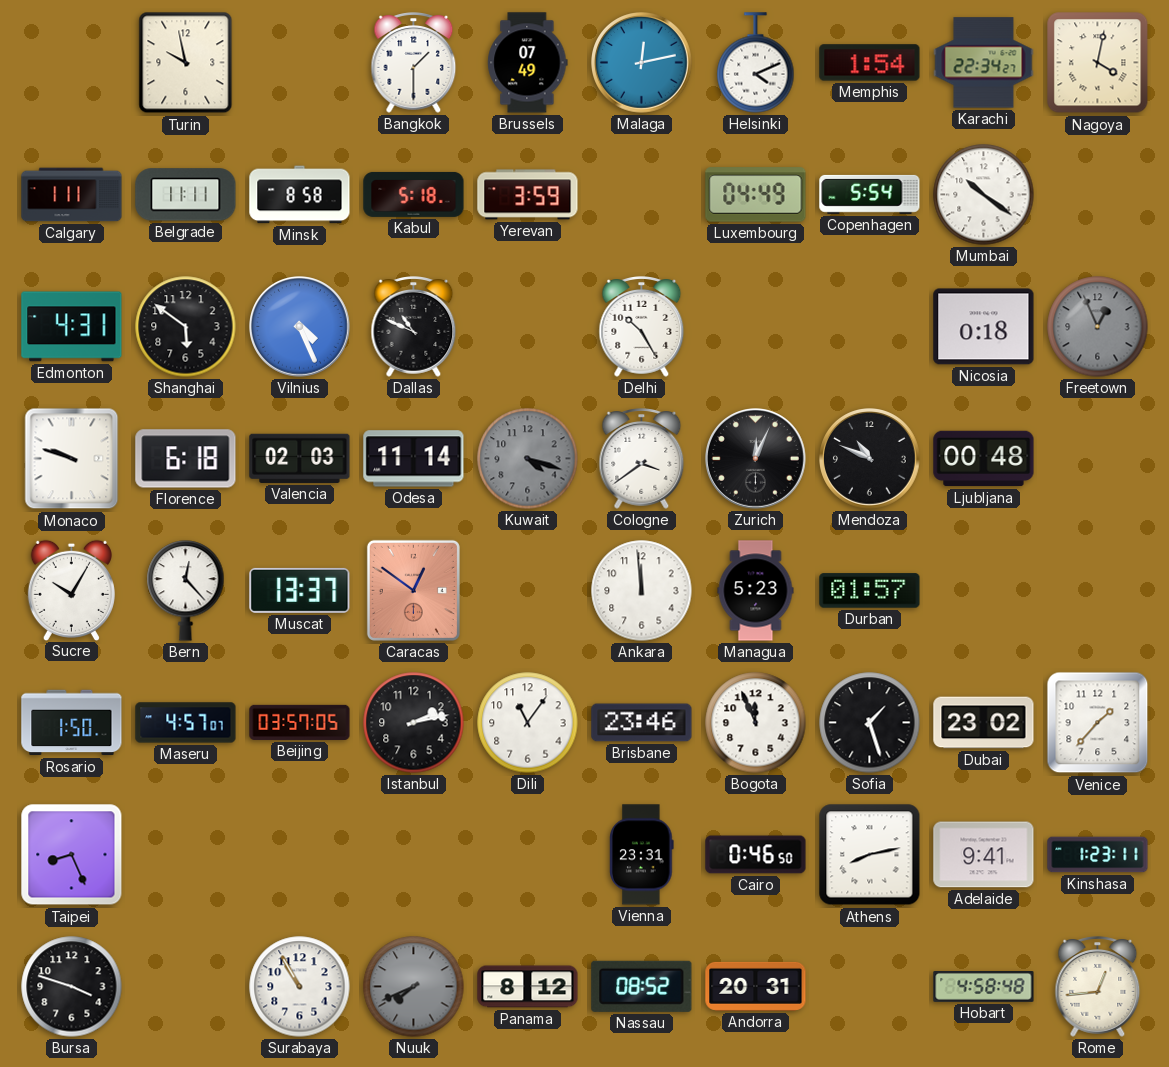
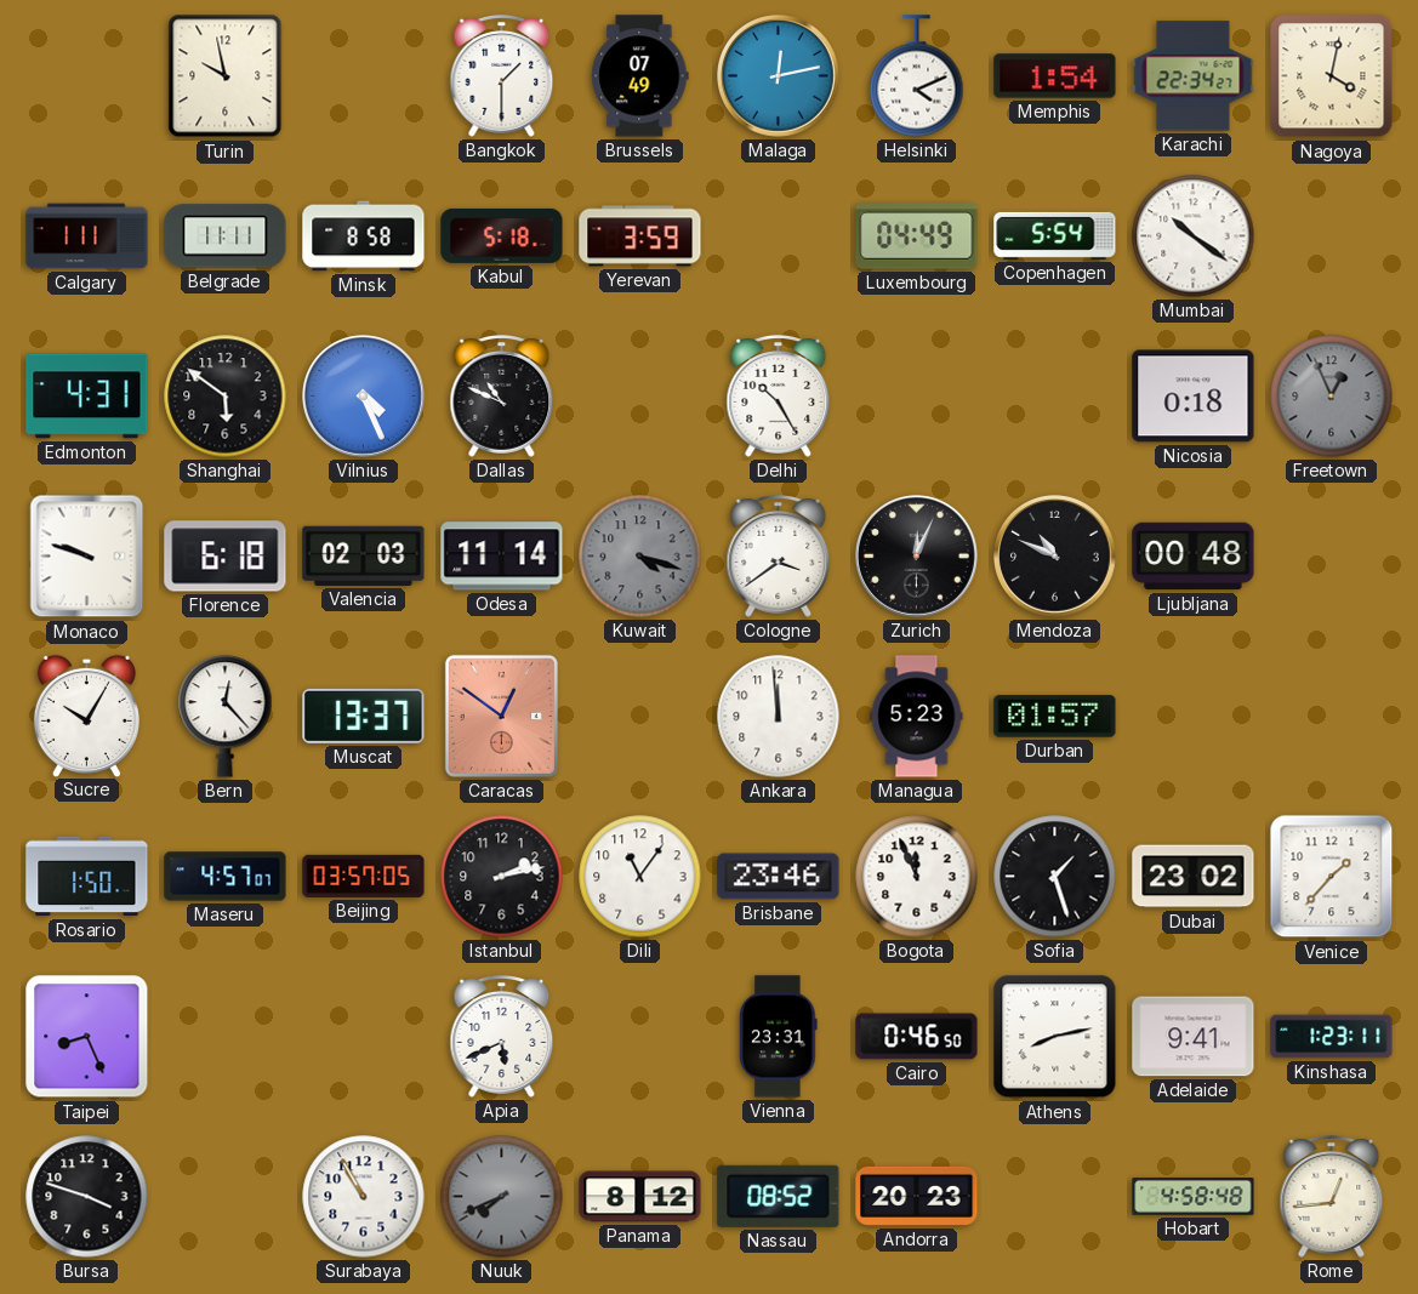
Apia: none -> 5:41
Andorra: 20:31 -> 20:23
